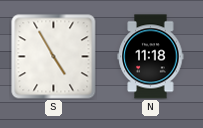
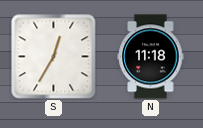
S: 4:55 -> 12:35
